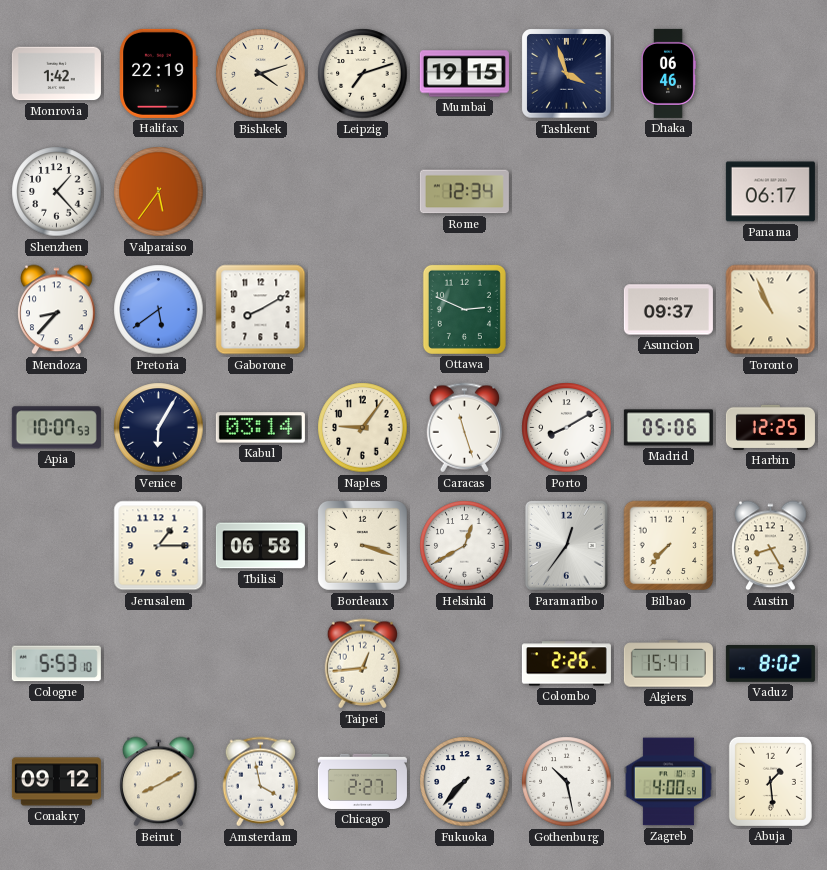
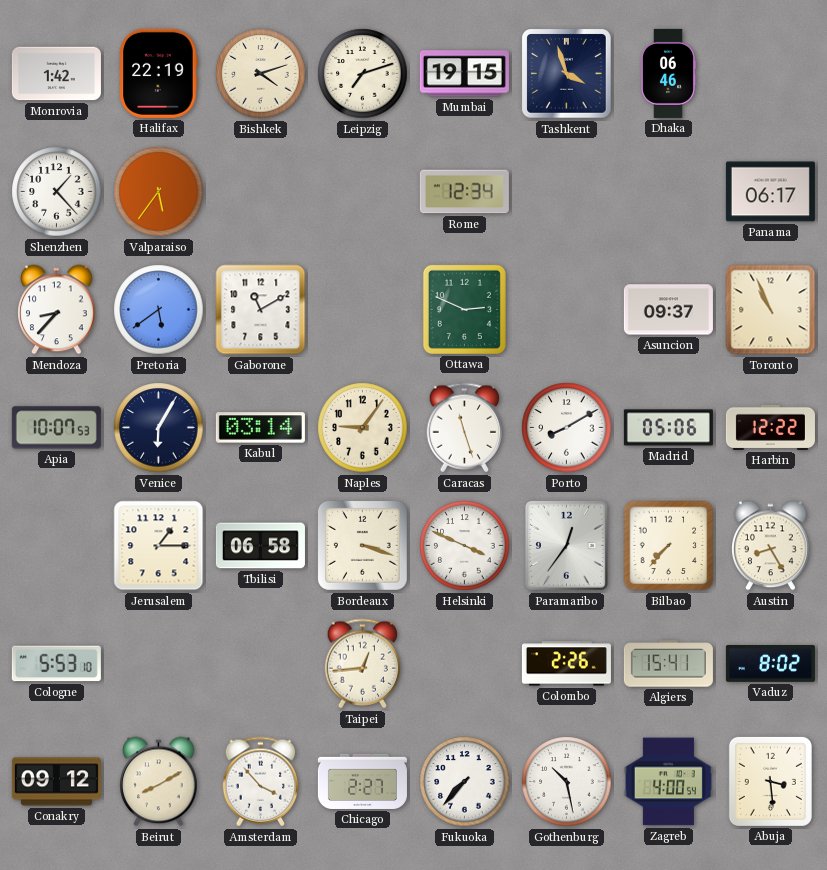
Gaborone: 8:10 -> 11:10
Harbin: 12:25 -> 12:22
Helsinki: 12:40 -> 3:49
Amsterdam: 3:58 -> 3:53
Abuja: 1:29 -> 3:29
